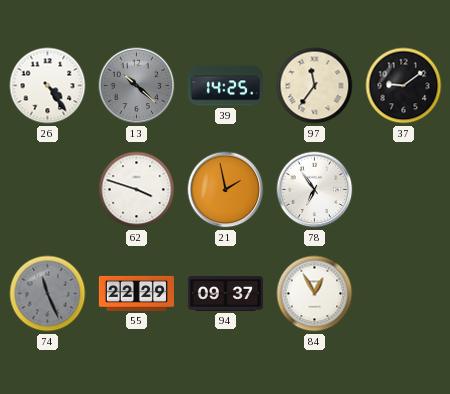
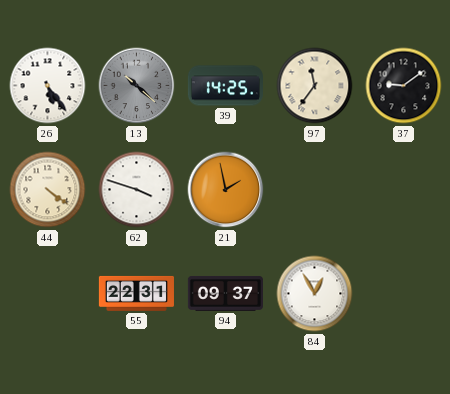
26: 4:24 -> 5:24
44: none -> 4:21
78: 6:54 -> none
74: 11:26 -> none
55: 22:29 -> 22:31
